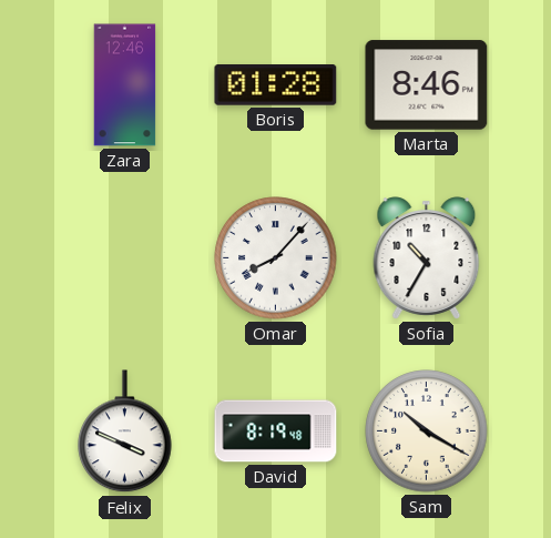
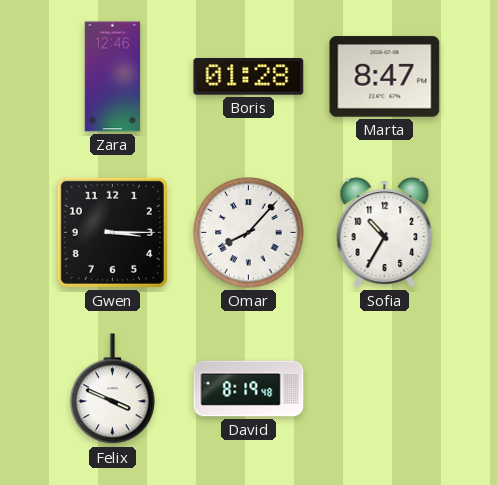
Marta: 8:46 -> 8:47
Gwen: none -> 3:15
Sam: 10:20 -> none
